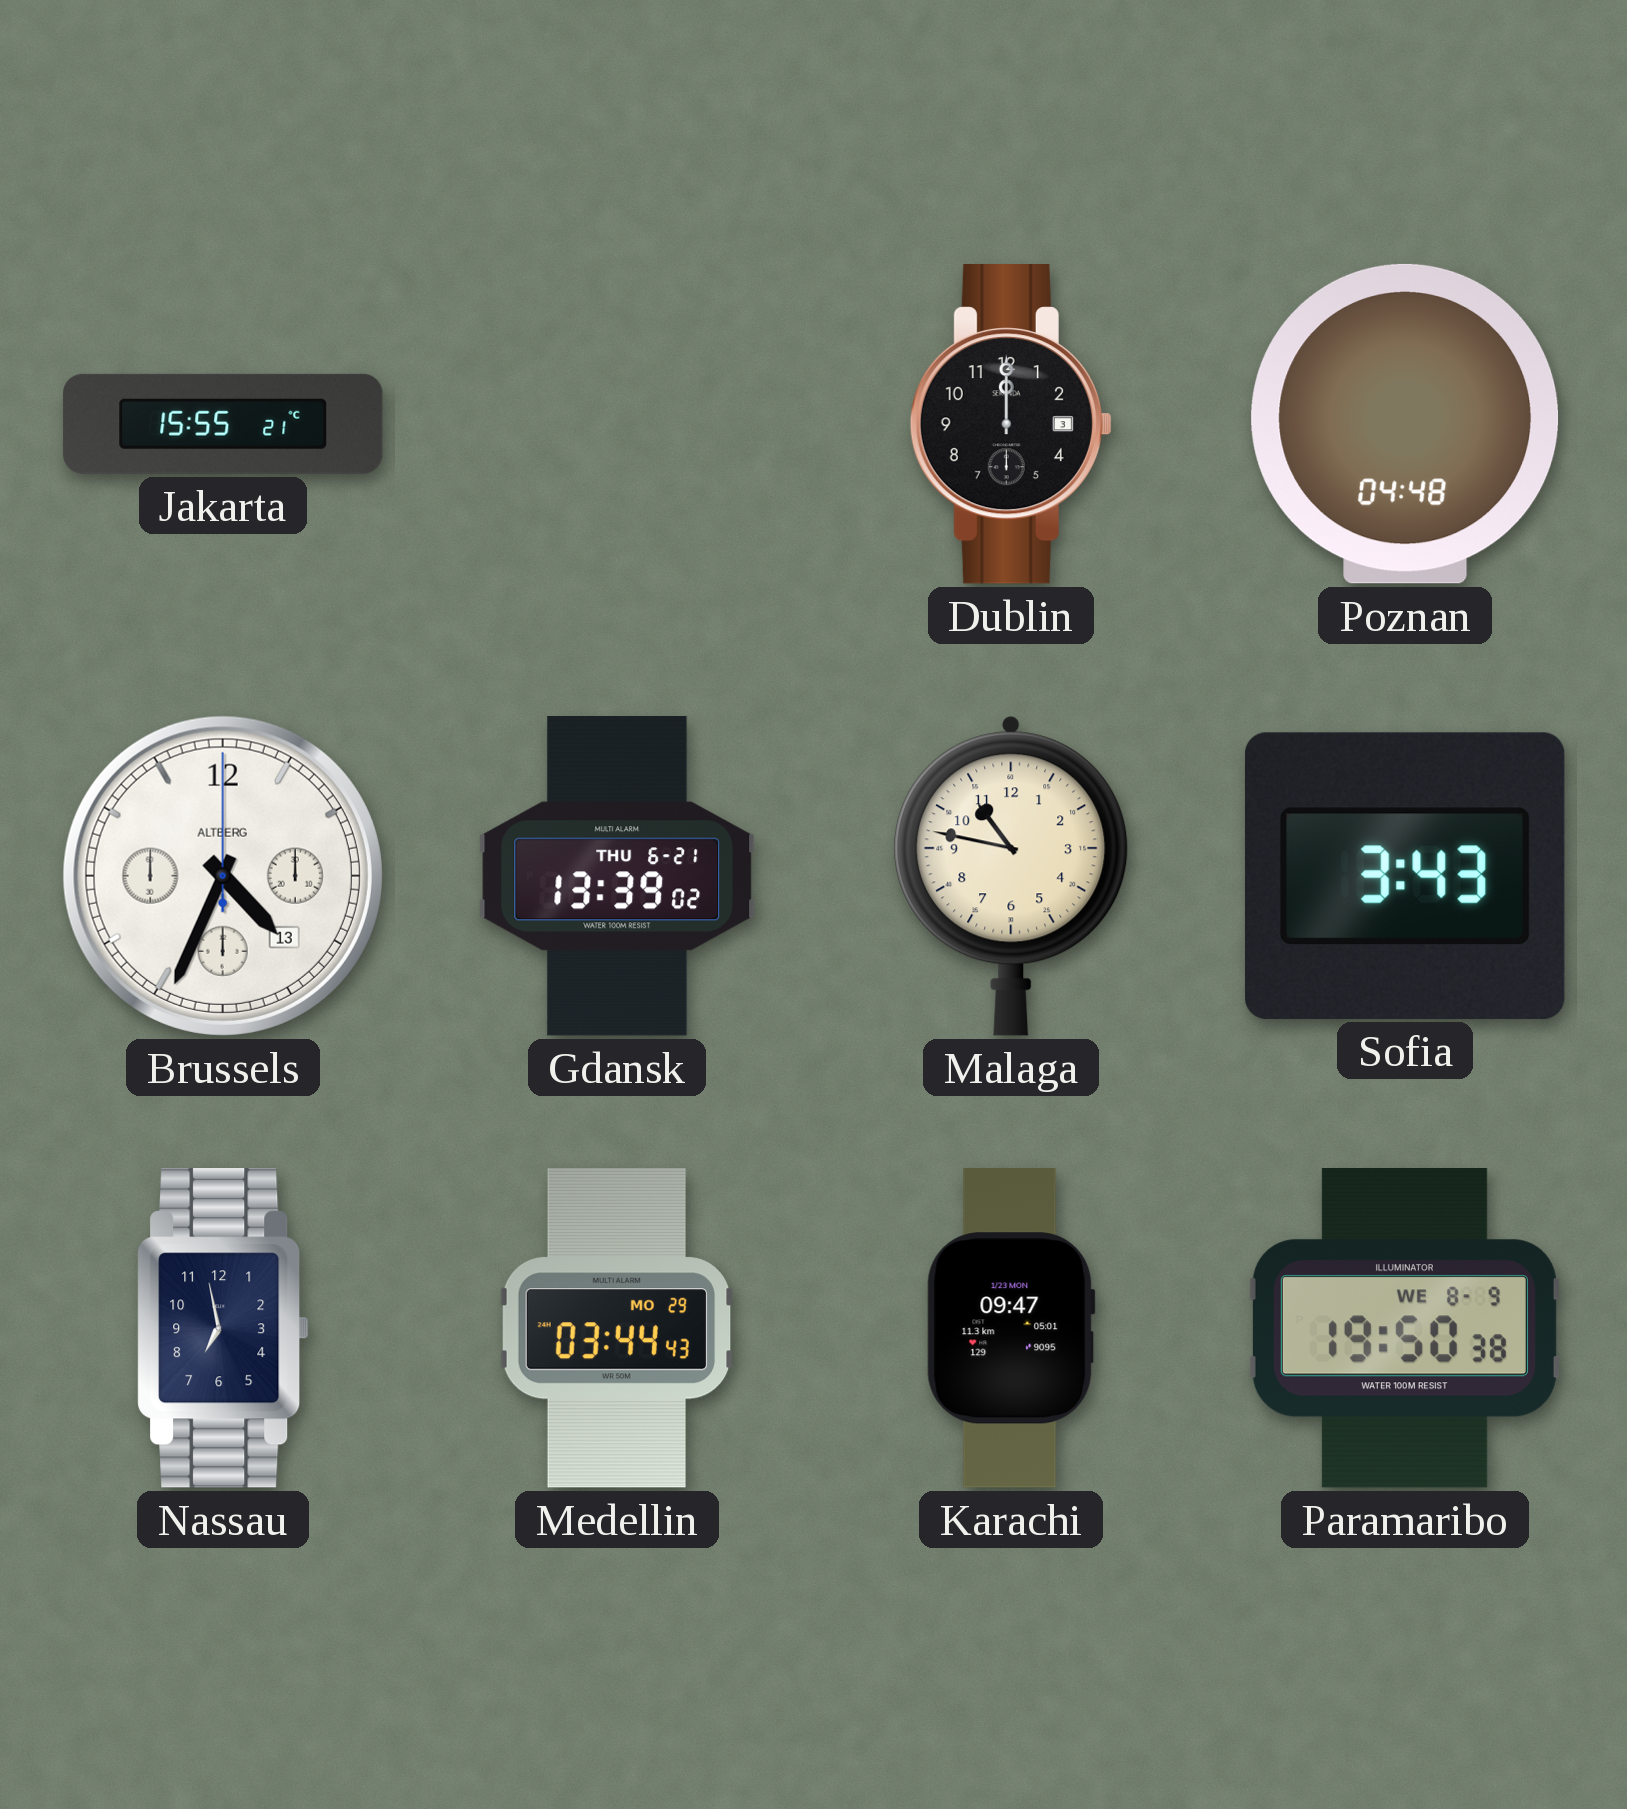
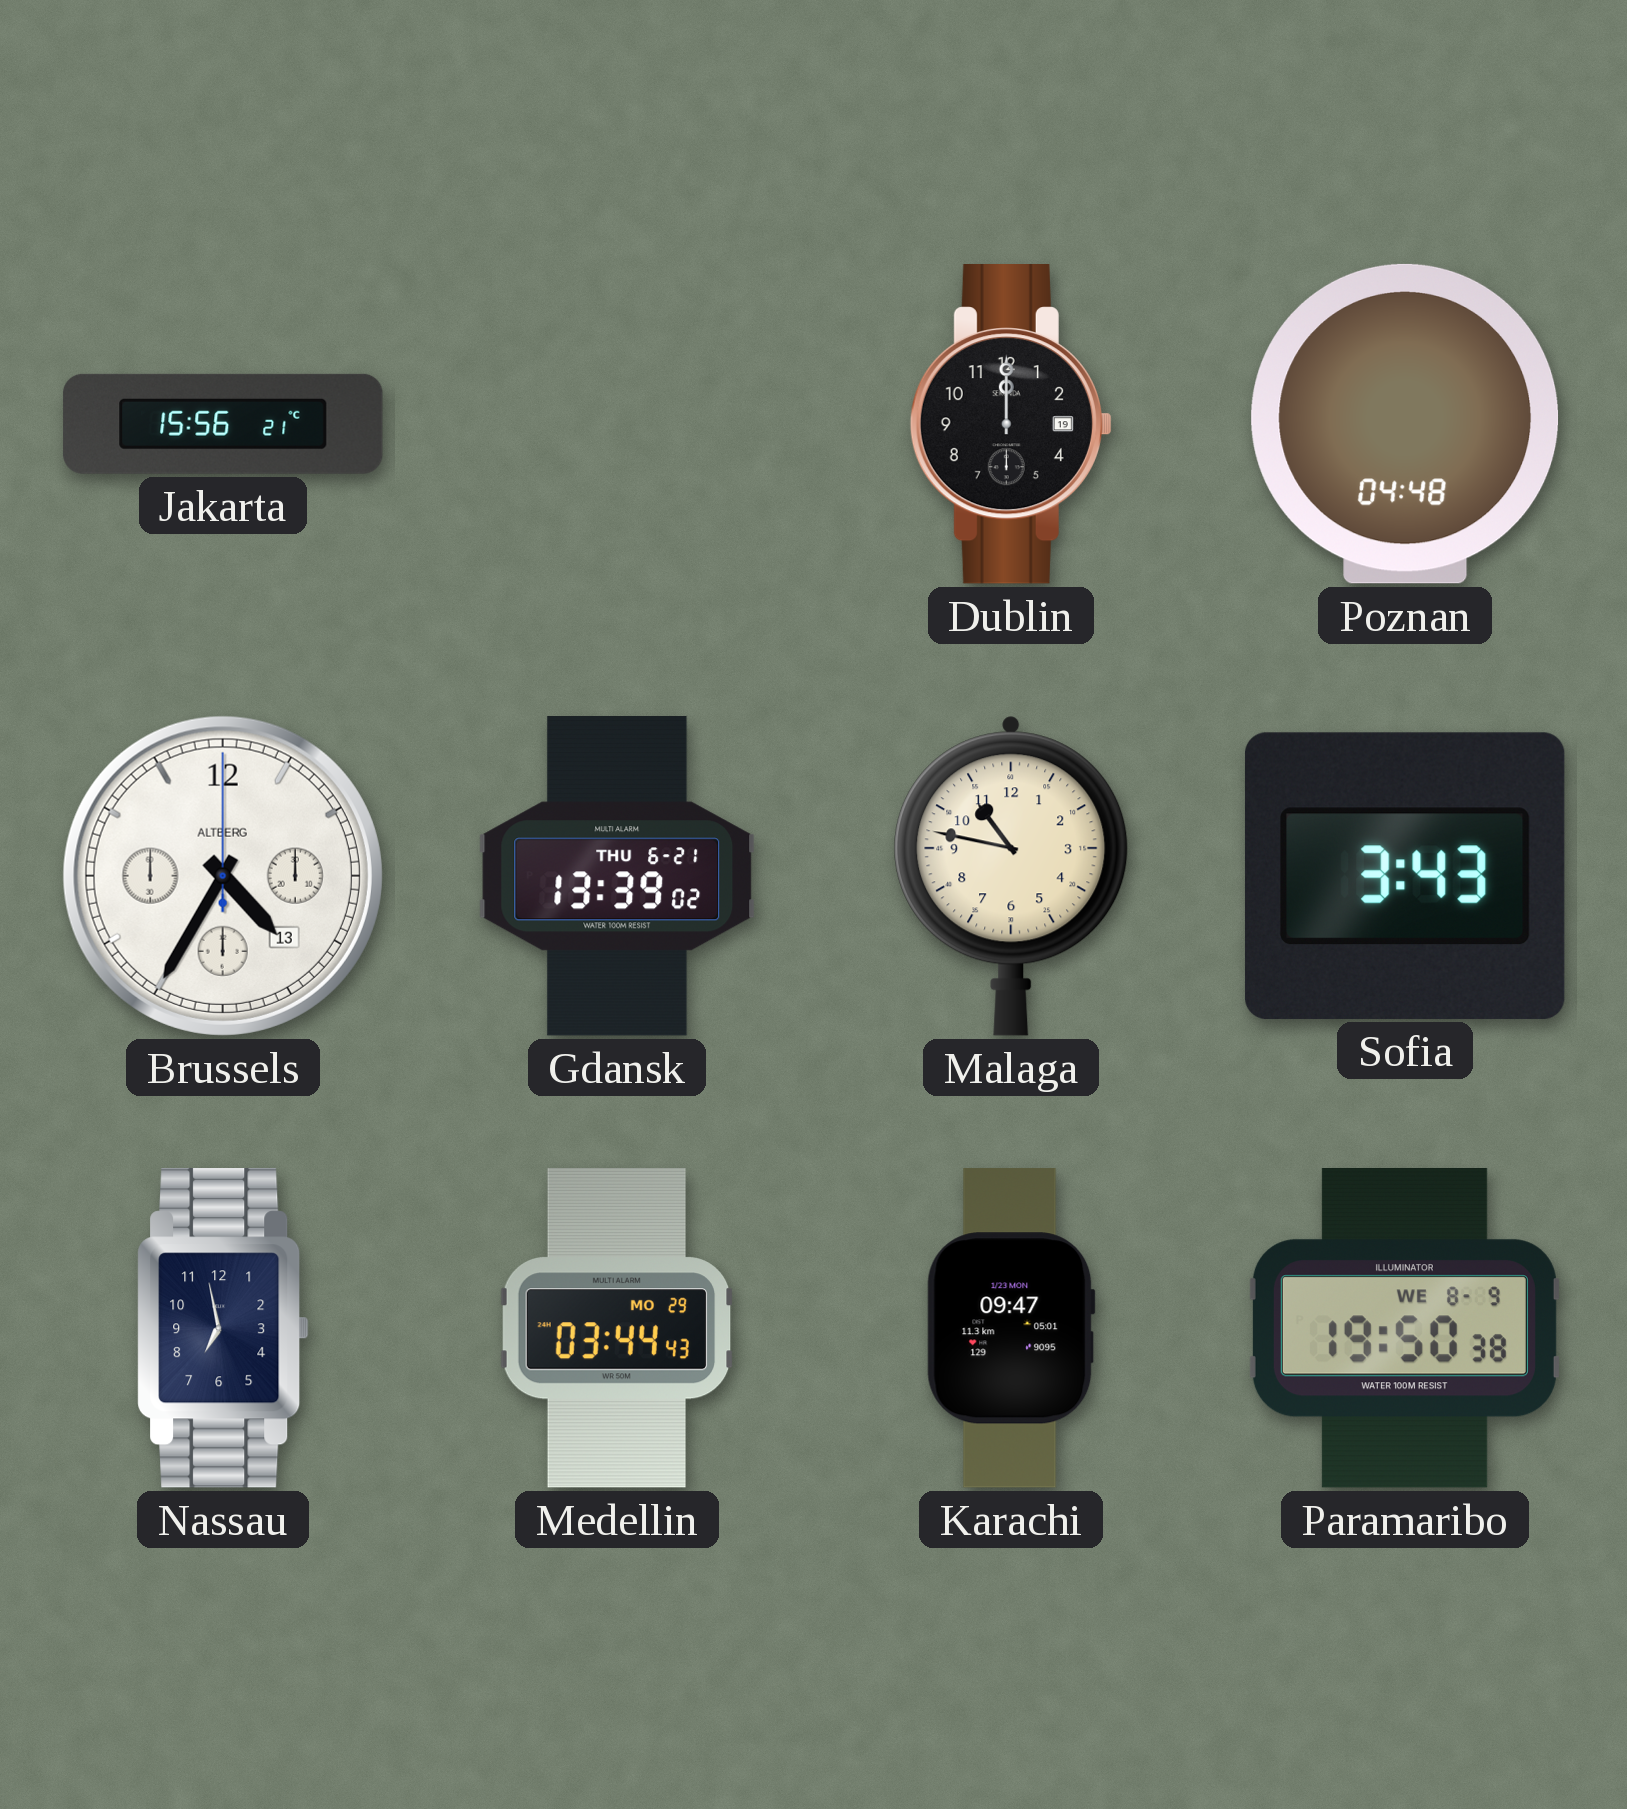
Jakarta: 15:55 -> 15:56
Dublin date: 3 -> 19
Brussels: 4:34 -> 4:35
